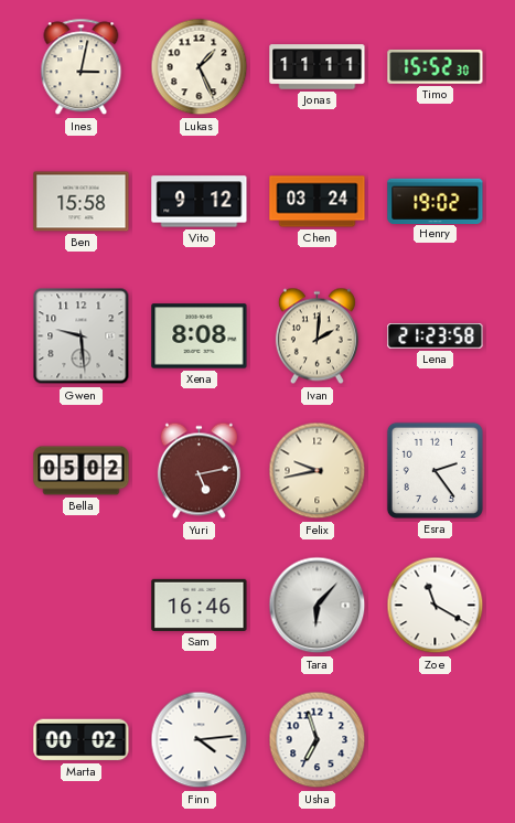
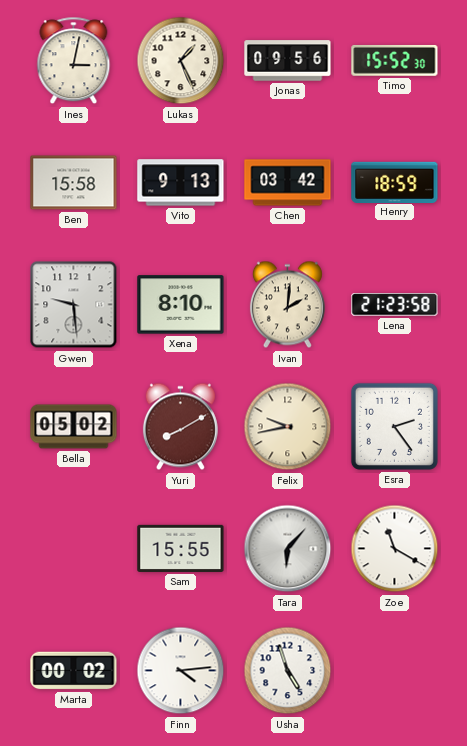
Jonas: 11:11 -> 09:56
Vito: 9:12 -> 9:13
Chen: 03:24 -> 03:42
Henry: 19:02 -> 18:59
Xena: 8:08 -> 8:10
Yuri: 5:13 -> 8:10
Sam: 16:46 -> 15:55
Usha: 6:57 -> 4:57
